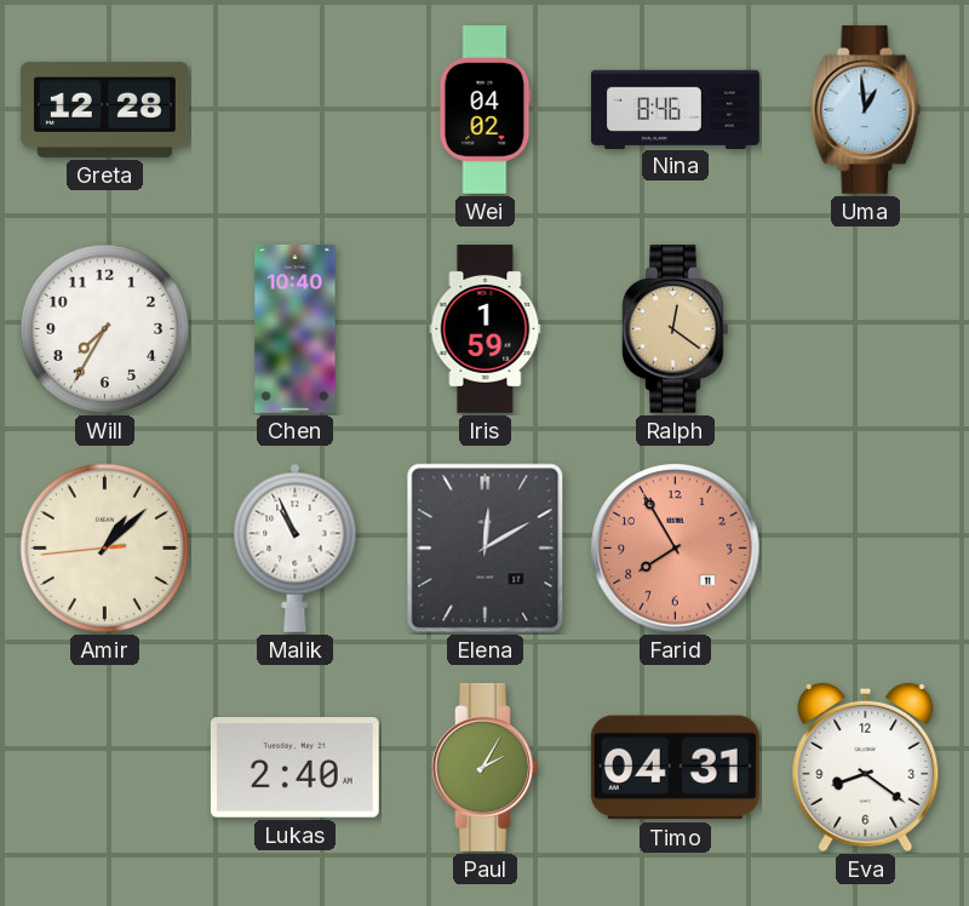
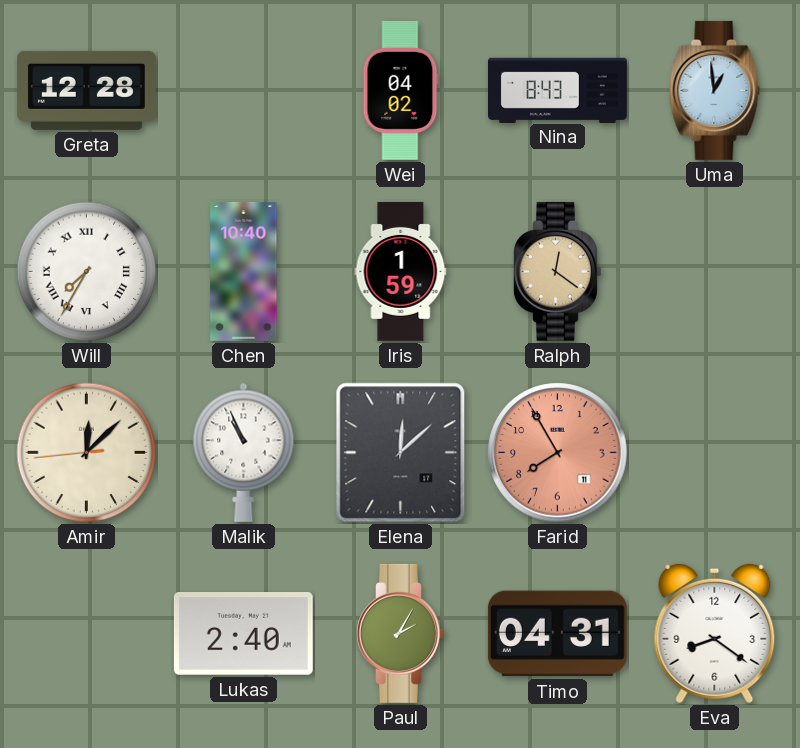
Nina: 8:46 -> 8:43
Will numerals: Arabic -> Roman
Amir: 1:07 -> 12:07
Elena: 12:10 -> 12:08
